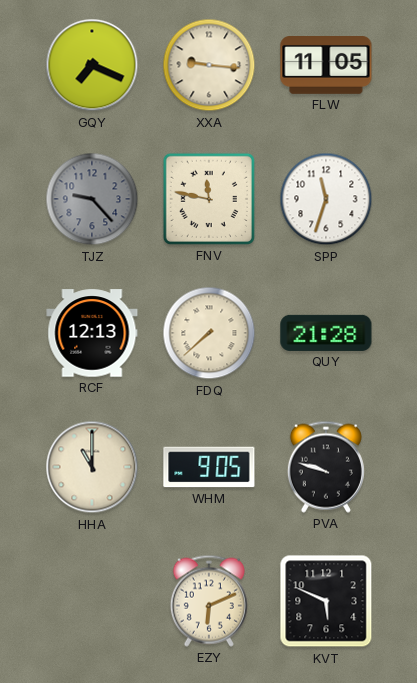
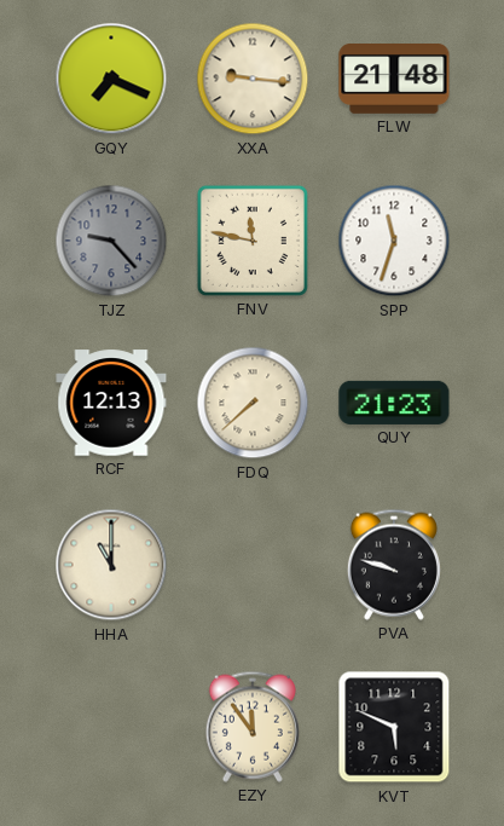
FLW: 11:05 -> 21:48
QUY: 21:28 -> 21:23
WHM: 9:05 -> none
EZY: 6:11 -> 11:54
